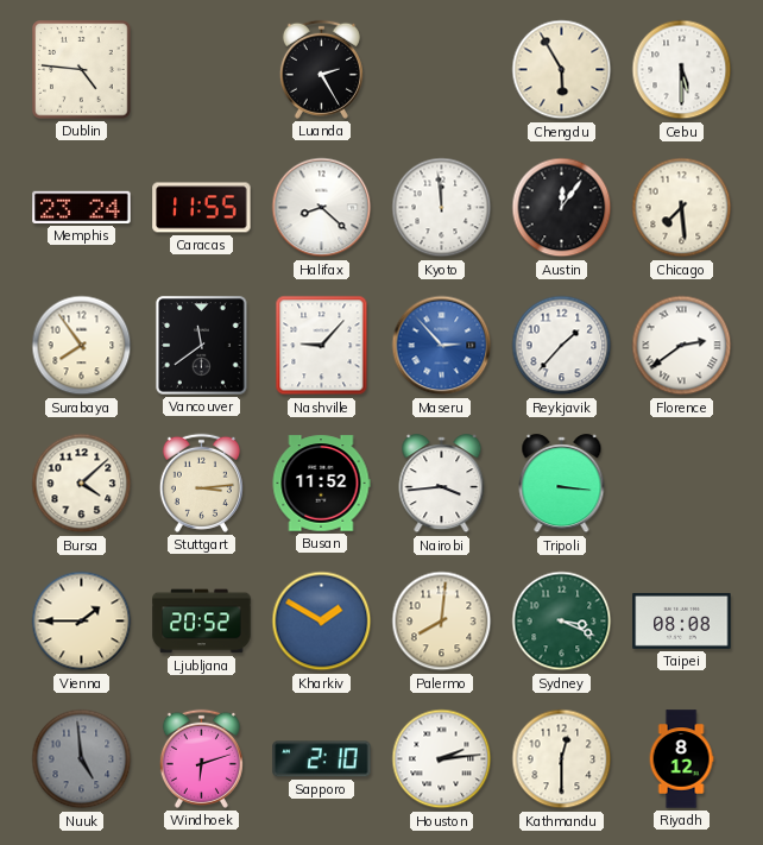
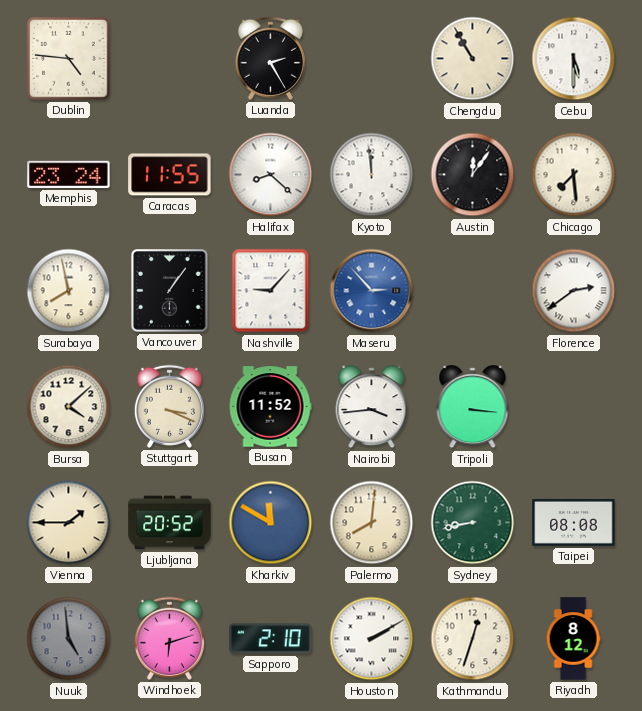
Chengdu: 5:55 -> 10:55
Surabaya: 7:54 -> 7:58
Vancouver: 11:39 -> 1:06
Reykjavik: 1:37 -> none
Stuttgart: 3:14 -> 3:19
Kharkiv: 1:50 -> 11:50
Sydney: 3:19 -> 8:43
Houston: 2:14 -> 2:10
Kathmandu: 12:30 -> 12:33
